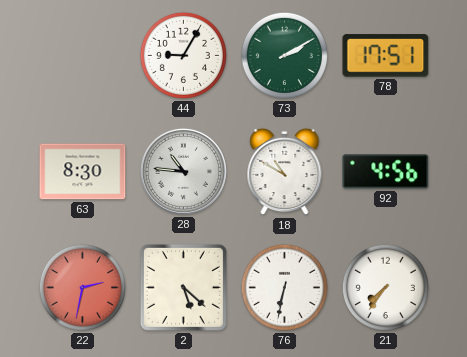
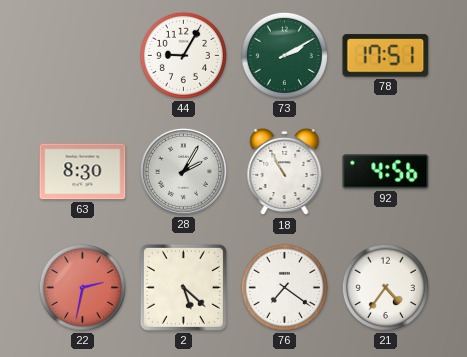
28: 10:46 -> 2:05
18: 10:50 -> 10:55
76: 6:32 -> 7:21
21: 7:36 -> 4:36
